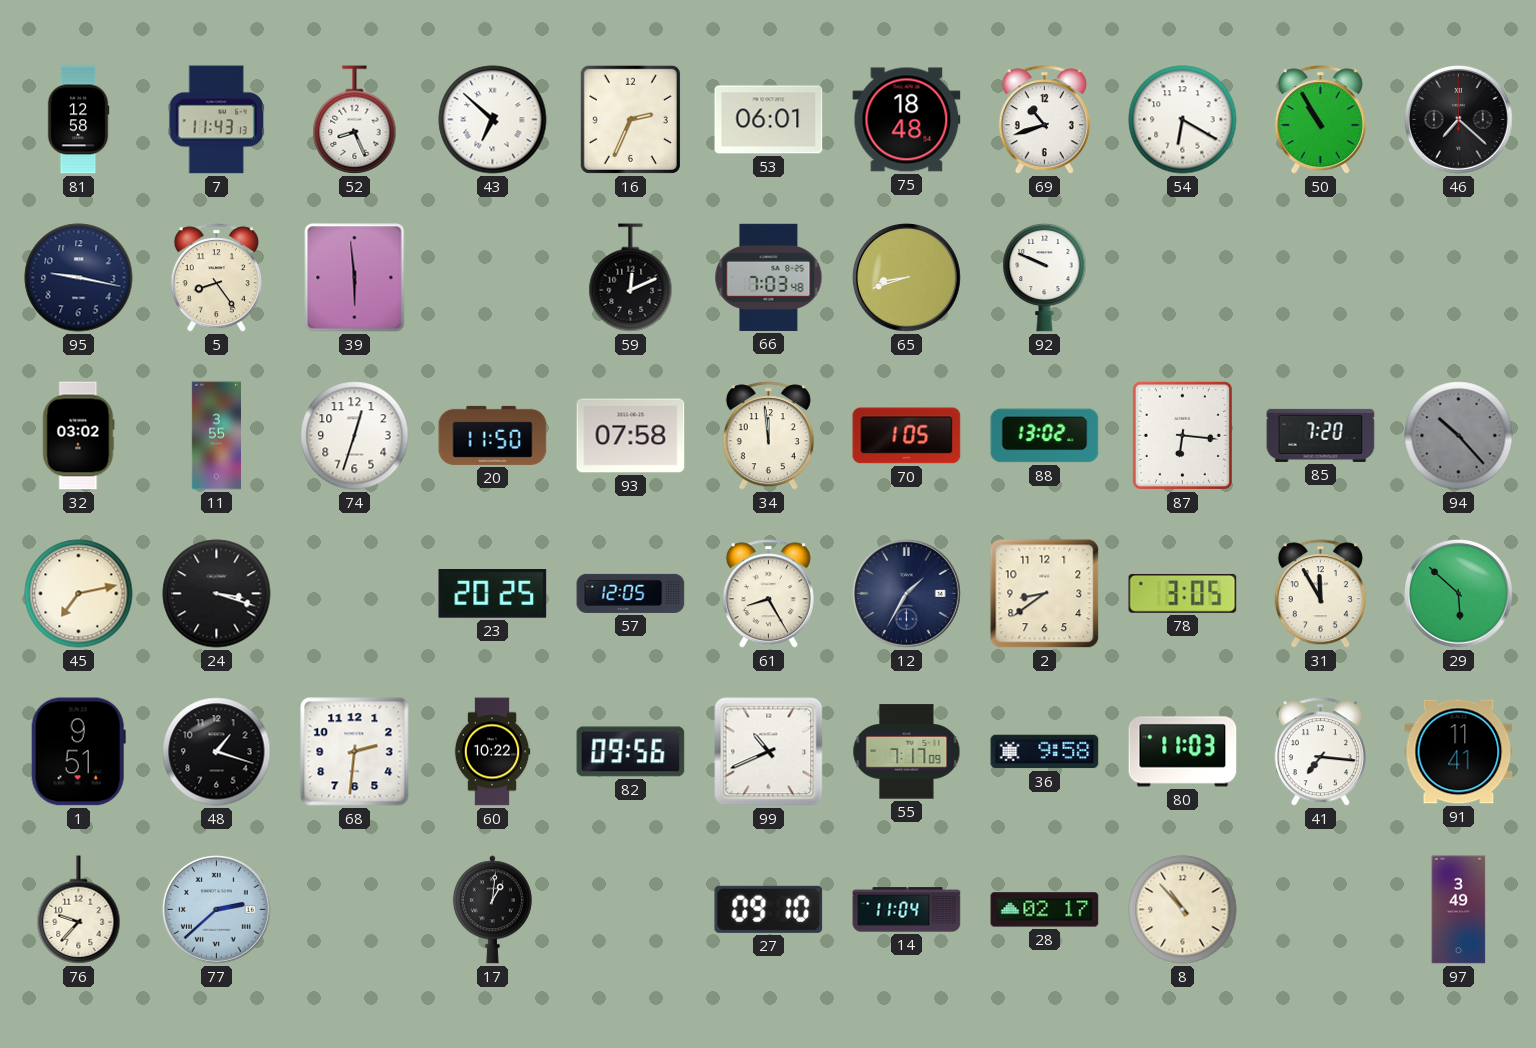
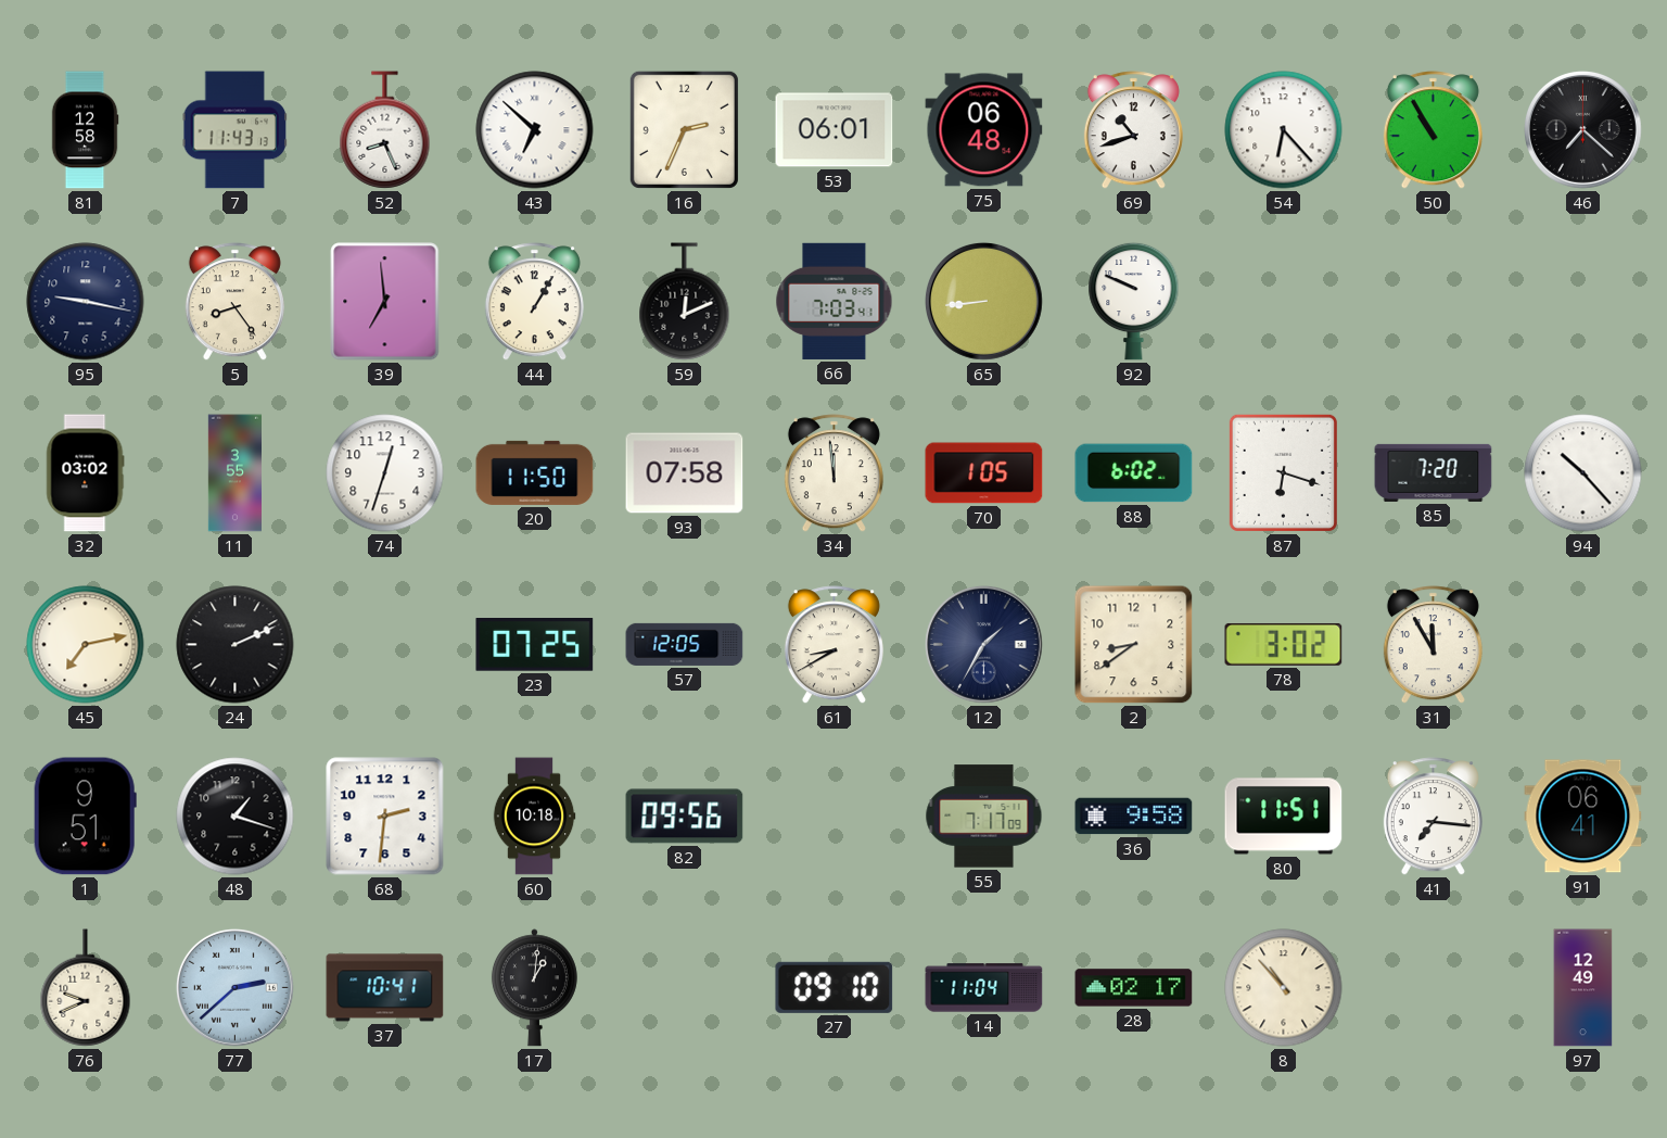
75: 18:48 -> 06:48
54: 6:20 -> 6:23
39: 5:59 -> 6:59
44: none -> 1:05
66: 7:03:48 -> 7:03:41
65: 8:42 -> 8:44
88: 13:02 -> 6:02
87: 6:16 -> 6:18
94 dial: grey -> white
24: 3:18 -> 2:11
23: 20:25 -> 07:25
61: 8:25 -> 8:40
78: 3:05 -> 3:02
29: 5:52 -> none
60: 10:22 -> 10:18
99: 10:41 -> none
80: 11:03 -> 11:51
91: 11:41 -> 06:41
76: 9:37 -> 9:41
37: none -> 10:41
97: 3:49 -> 12:49
